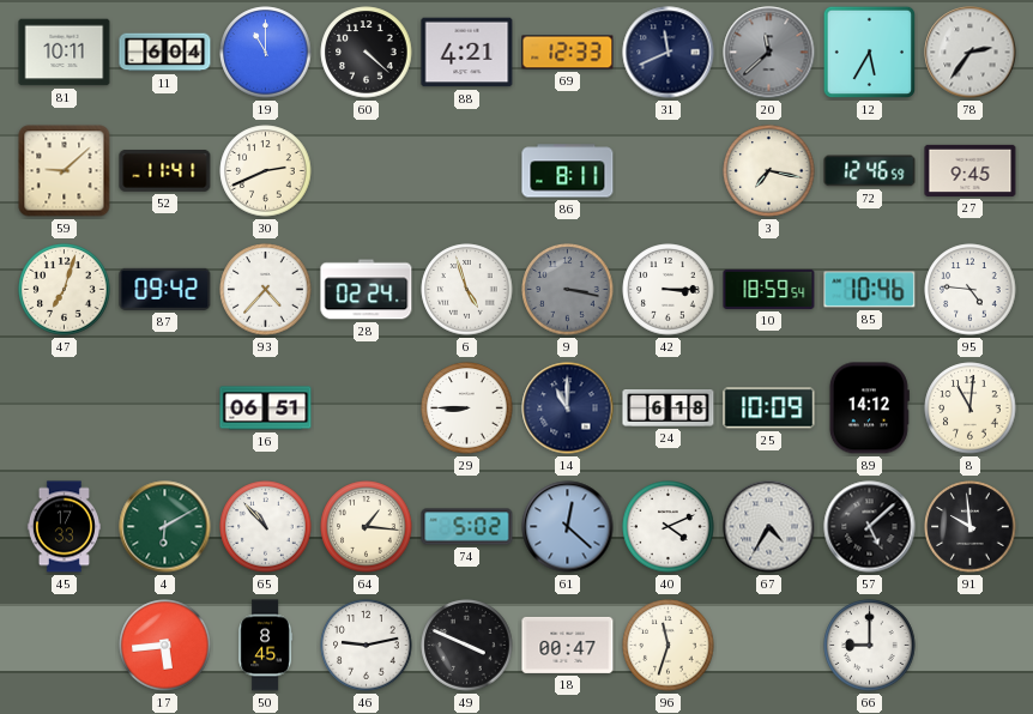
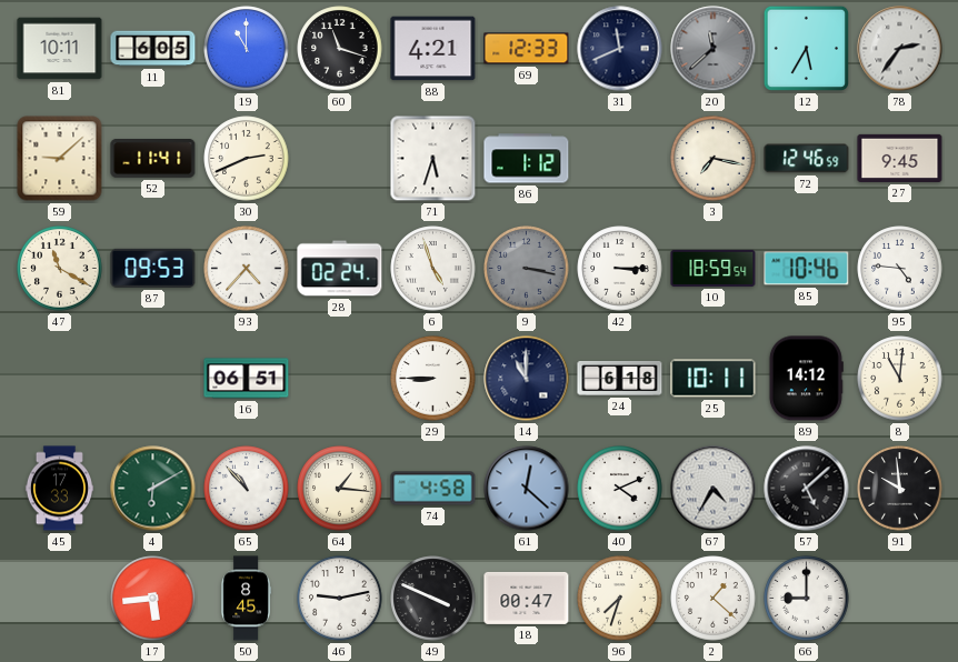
11: 6:04 -> 6:05
60: 4:22 -> 11:18
71: none -> 5:33
86: 8:11 -> 1:12
47: 7:03 -> 11:20
87: 09:42 -> 09:53
25: 10:09 -> 10:11
74: 5:02 -> 4:58
96: 11:33 -> 7:33
2: none -> 1:22
